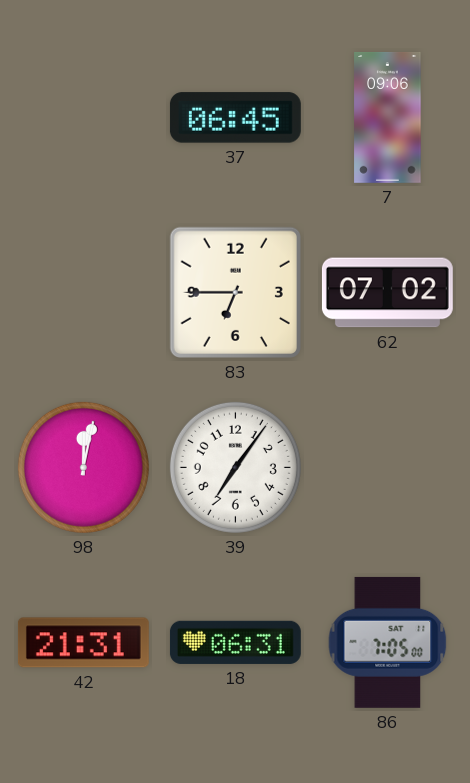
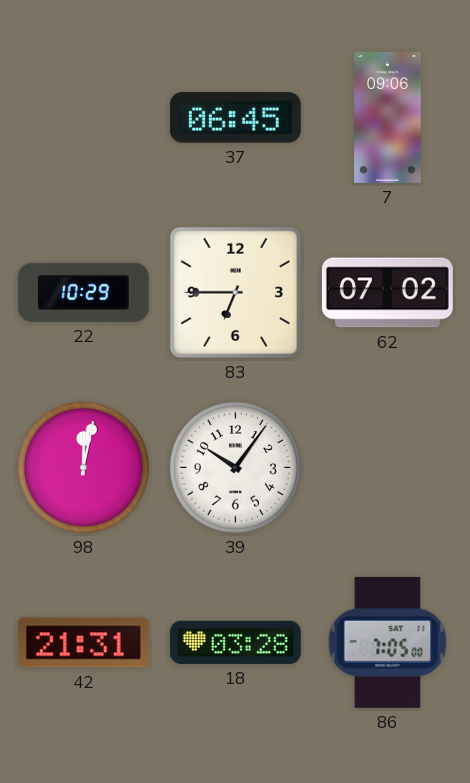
22: none -> 10:29
39: 7:06 -> 10:06
18: 06:31 -> 03:28
